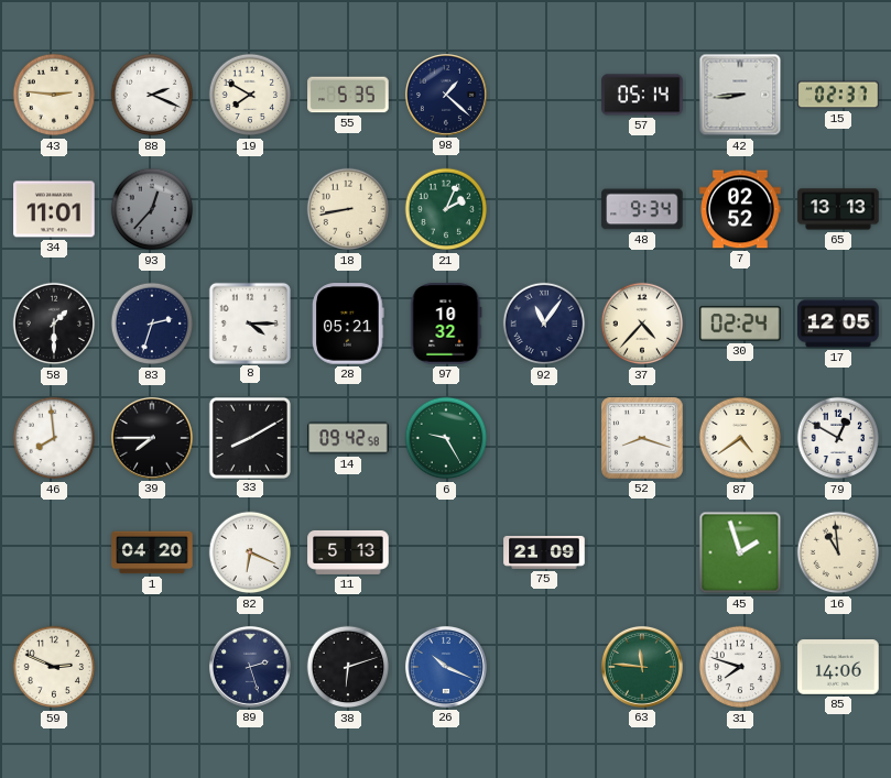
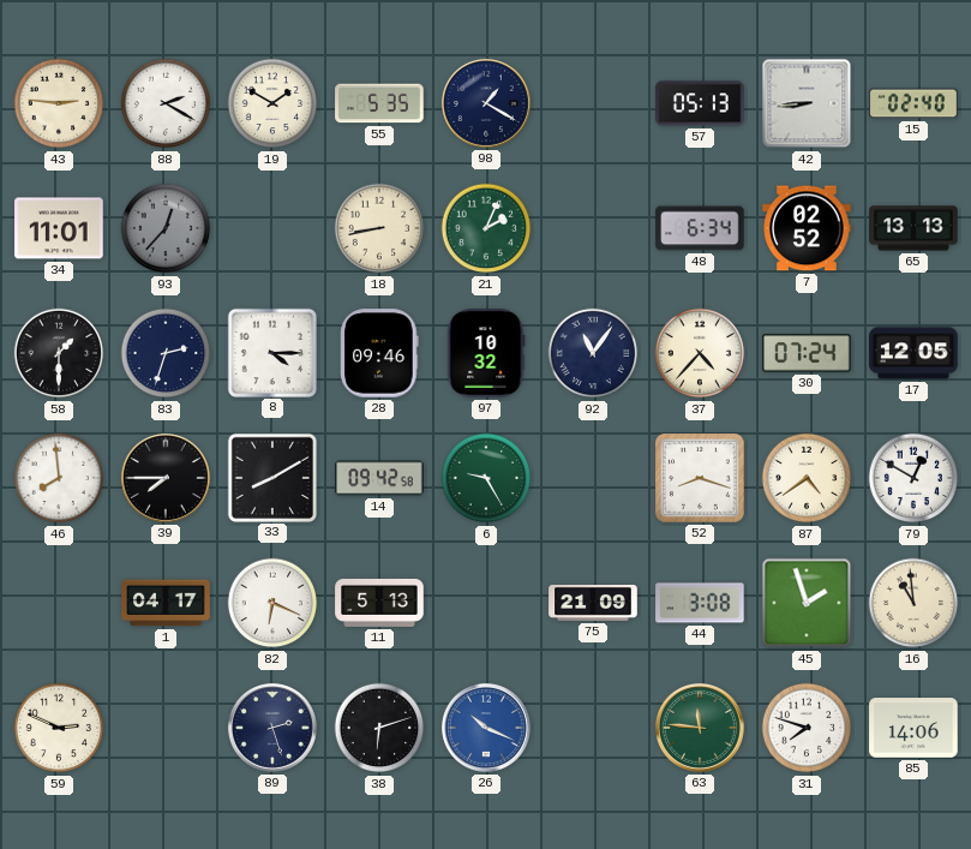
88: 2:19 -> 2:20
19: 7:50 -> 1:50
98: 1:22 -> 1:20
57: 05:14 -> 05:13
15: 02:37 -> 02:40
48: 9:34 -> 6:34
28: 05:21 -> 09:46
30: 02:24 -> 07:24
1: 04:20 -> 04:17
44: none -> 3:08
